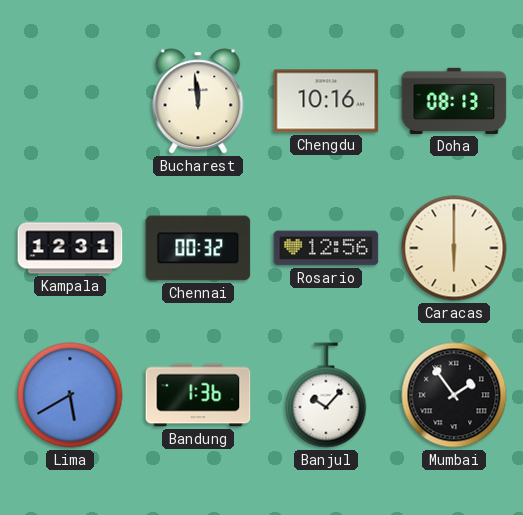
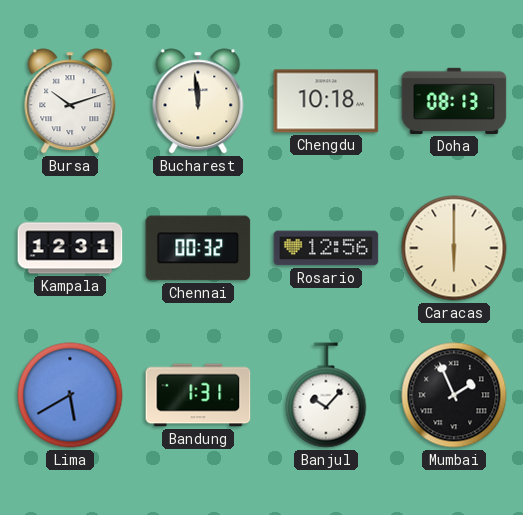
Bursa: none -> 10:12
Chengdu: 10:16 -> 10:18
Bandung: 1:36 -> 1:31
Mumbai: 1:54 -> 1:56
